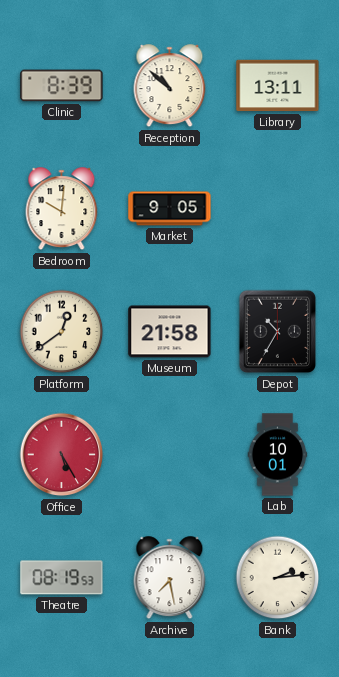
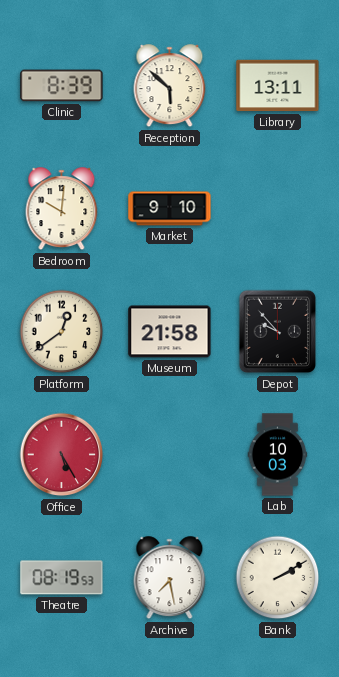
Reception: 10:52 -> 5:52
Market: 9:05 -> 9:10
Depot: 10:35 -> 9:53
Lab: 10:01 -> 10:03
Bank: 2:14 -> 2:10
